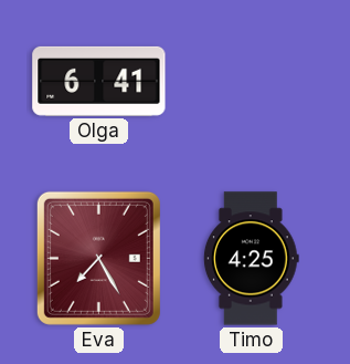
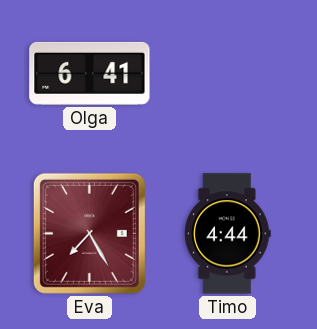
Timo: 4:25 -> 4:44
